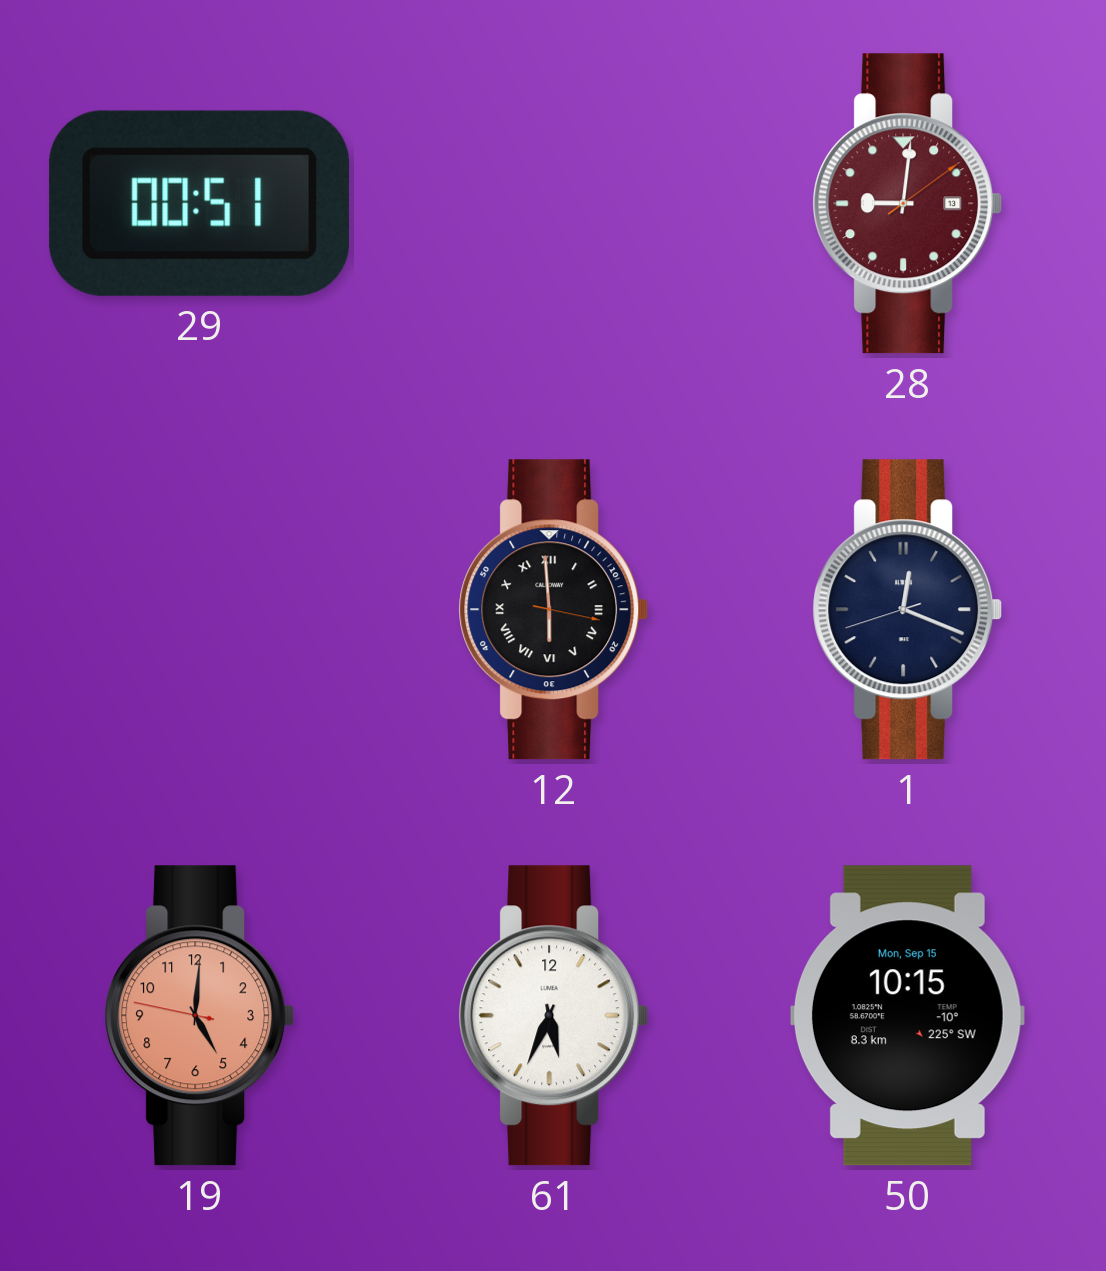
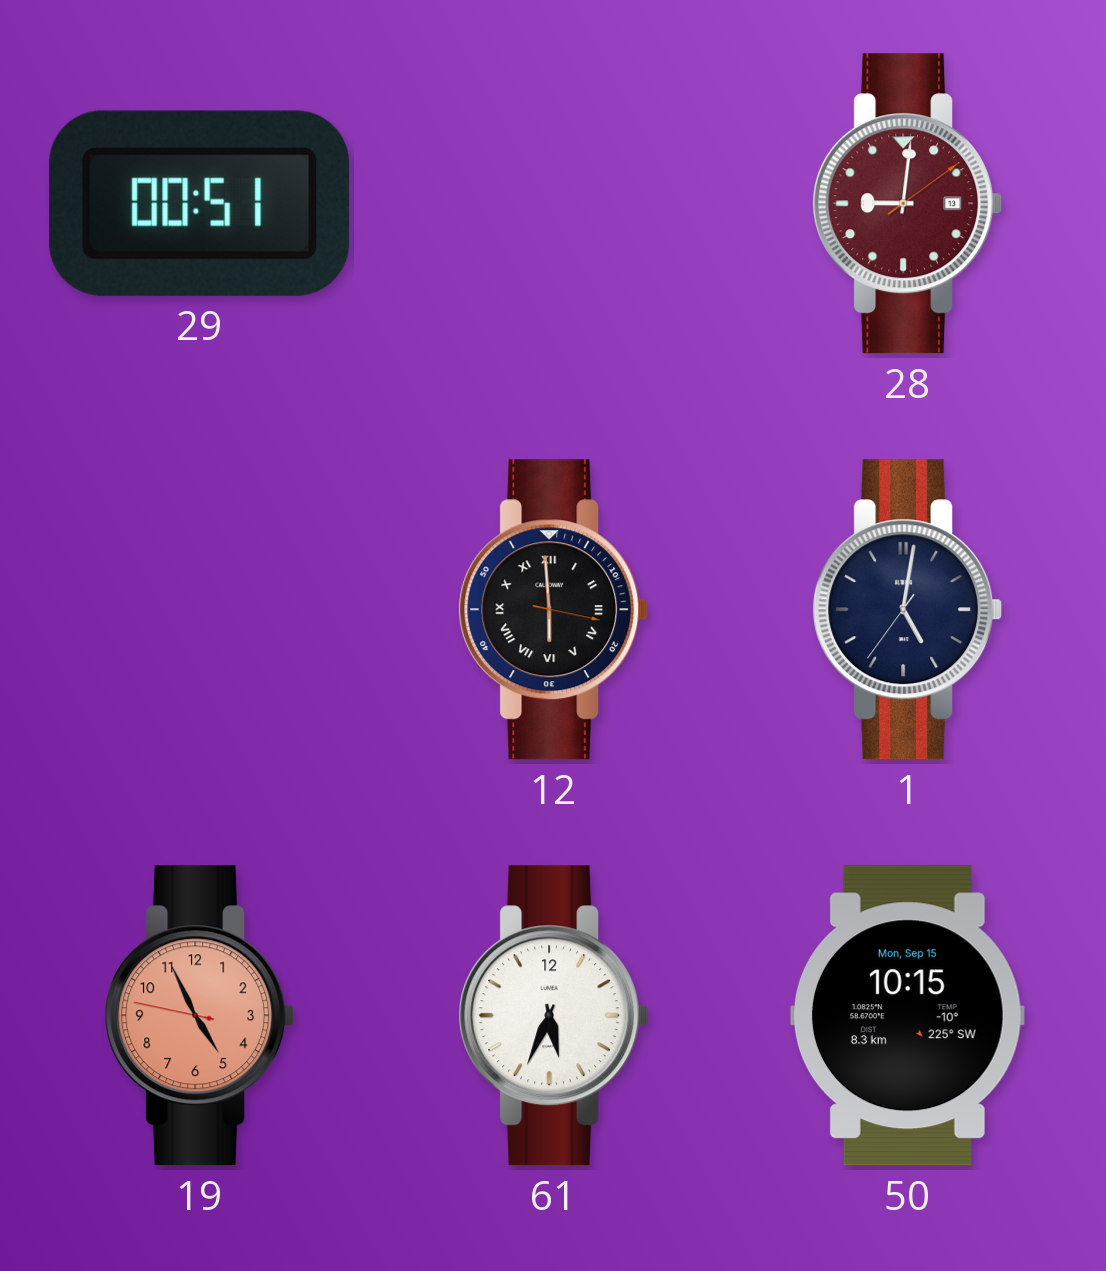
1: 12:18 -> 5:01
19: 5:00 -> 4:55
